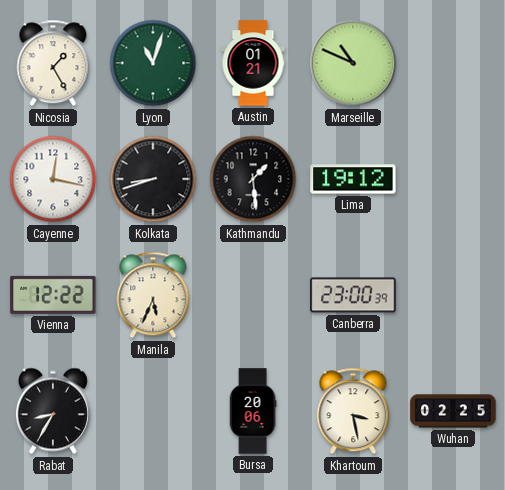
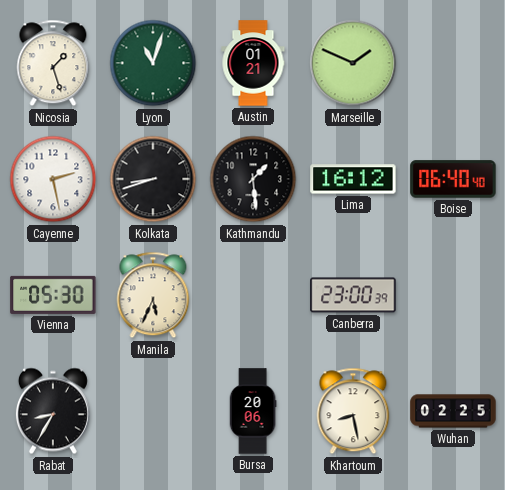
Nicosia: 1:25 -> 1:27
Marseille: 10:49 -> 1:49
Cayenne: 12:17 -> 2:28
Lima: 19:12 -> 16:12
Boise: none -> 06:40
Vienna: 12:22 -> 05:30
Khartoum: 3:28 -> 8:28
